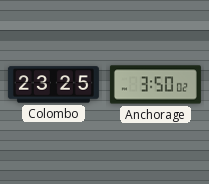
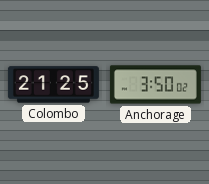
Colombo: 23:25 -> 21:25
